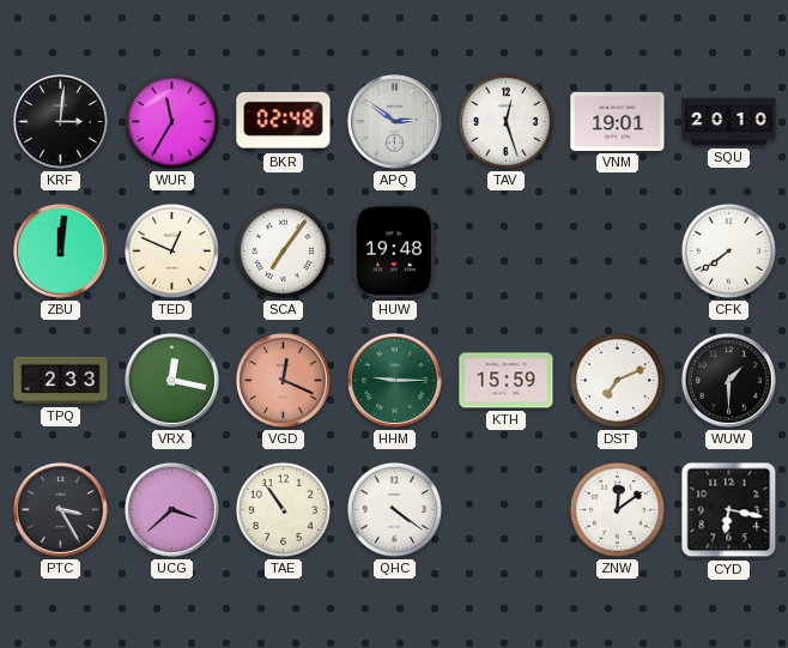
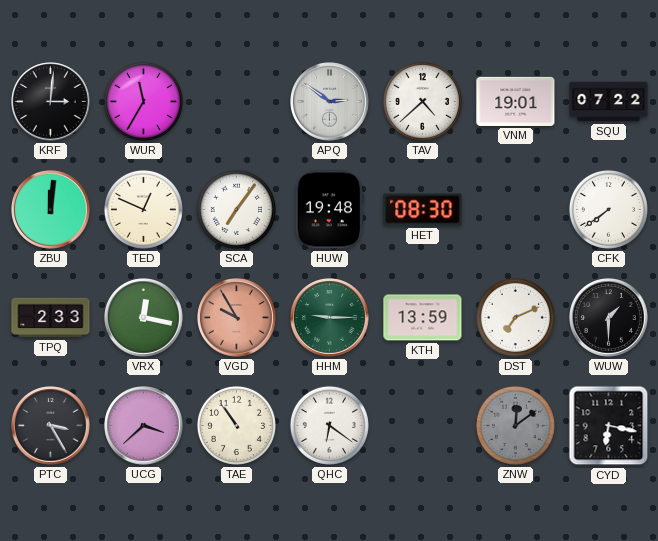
BKR: 02:48 -> none
TAV: 12:27 -> 4:38
SQU: 20:10 -> 07:22
HET: none -> 08:30
VGD: 12:19 -> 9:55
KTH: 15:59 -> 13:59
QHC: 4:21 -> 6:21
ZNW dial: white -> grey
